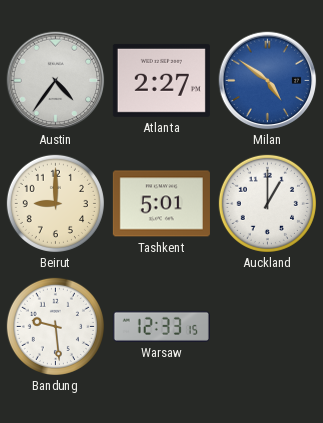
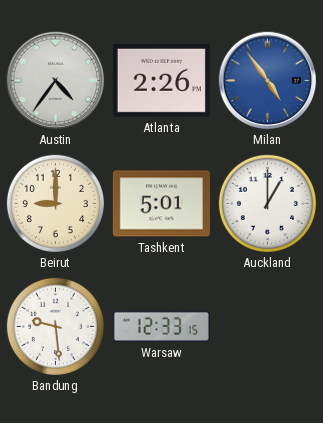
Atlanta: 2:27 -> 2:26
Milan: 4:51 -> 4:54
